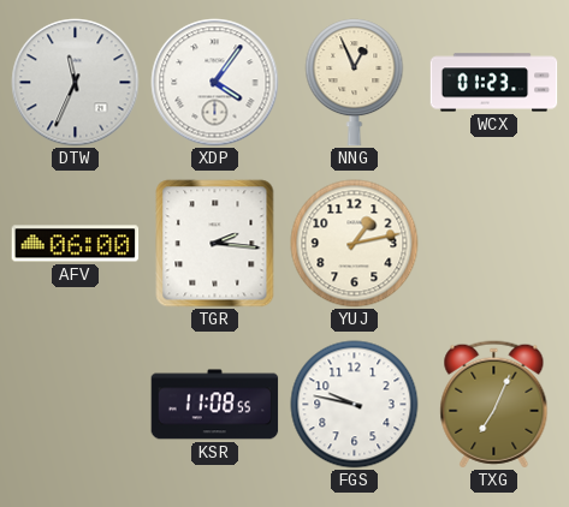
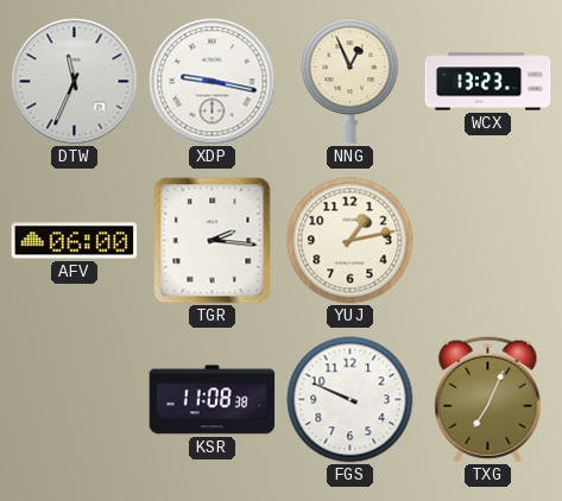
XDP: 4:06 -> 9:17
WCX: 01:23 -> 13:23
KSR: 11:08:55 -> 11:08:38
FGS: 9:47 -> 9:49
